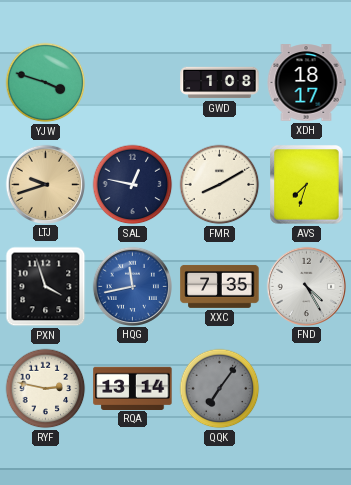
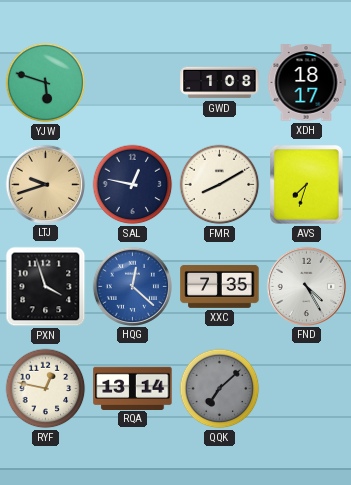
YJW: 3:48 -> 5:48
HQG: 11:43 -> 12:22
RYF: 2:47 -> 12:47
QQK: 7:06 -> 7:08
